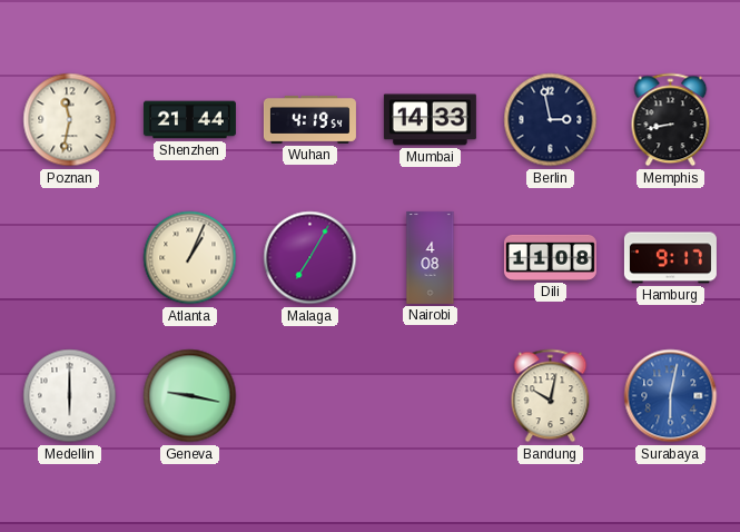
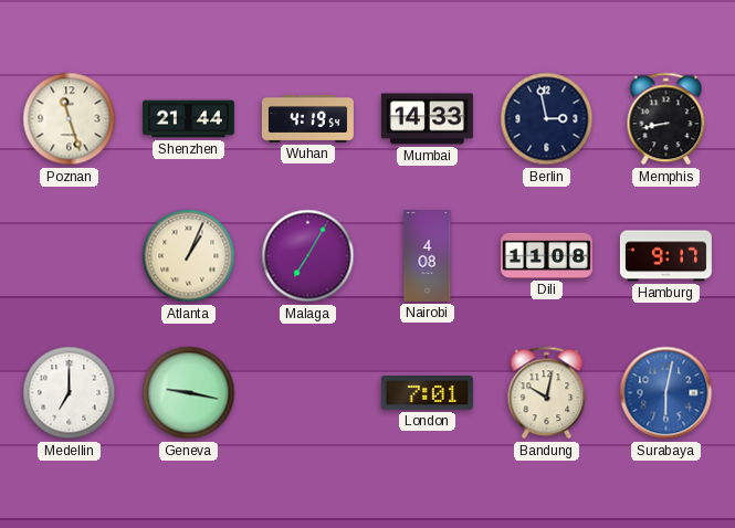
Poznan: 11:32 -> 11:27
Medellin: 6:00 -> 7:00
London: none -> 7:01
